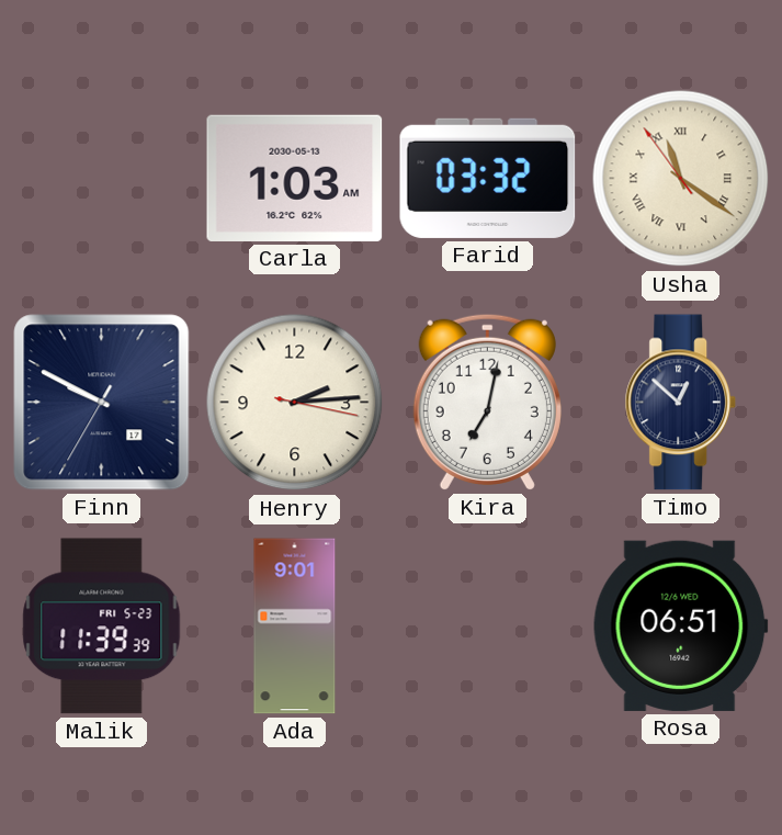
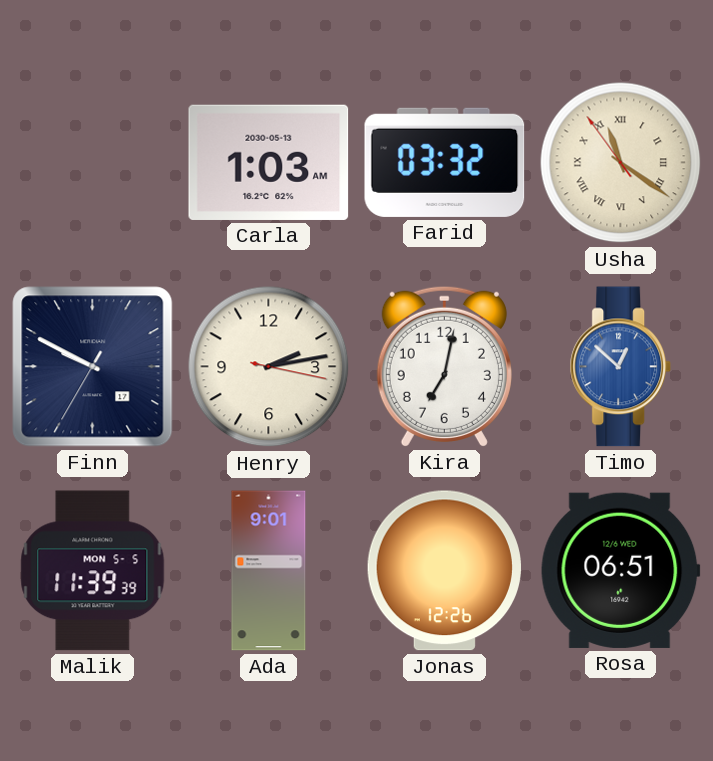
Henry: 2:14 -> 2:13
Timo dial: navy -> blue
Malik date: FRI 5-23 -> MON 5-5
Jonas: none -> 12:26
